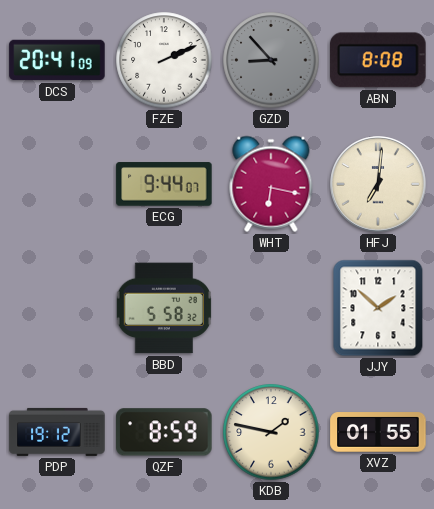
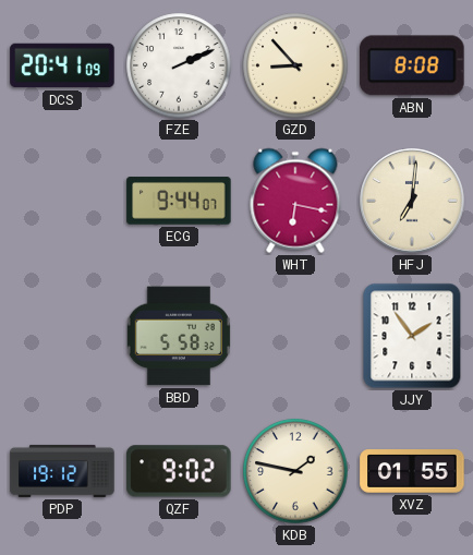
GZD dial: grey -> cream
JJY: 1:52 -> 1:54
QZF: 8:59 -> 9:02
